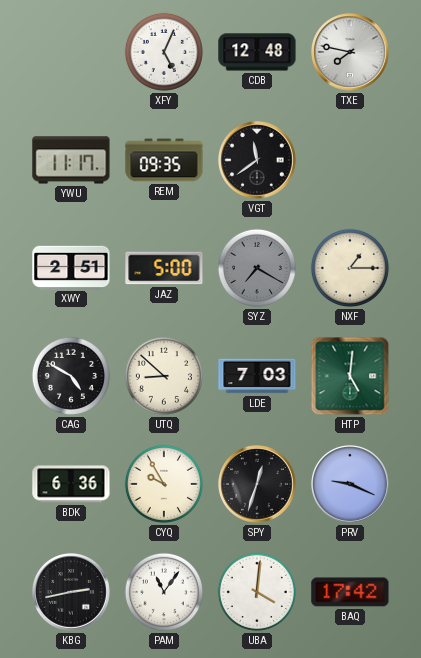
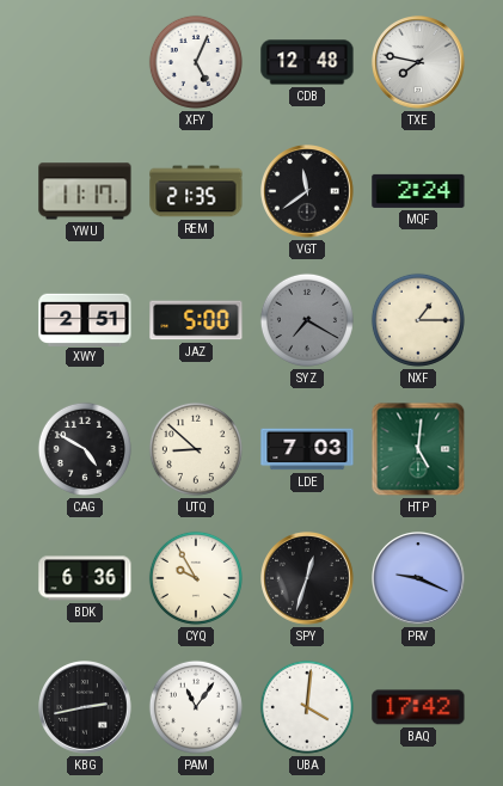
REM: 09:35 -> 21:35
MQF: none -> 2:24
